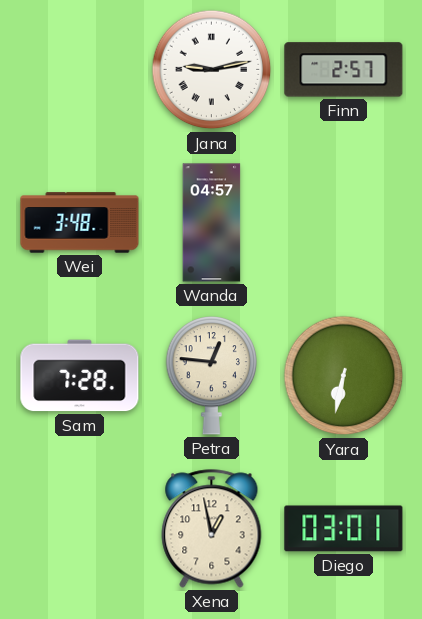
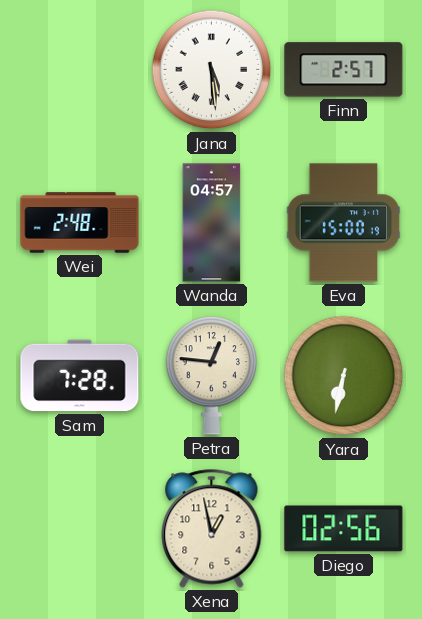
Jana: 9:13 -> 5:29
Wei: 3:48 -> 2:48
Eva: none -> 15:00
Diego: 03:01 -> 02:56
